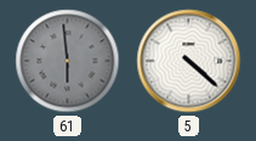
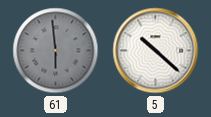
5: 4:22 -> 10:22
